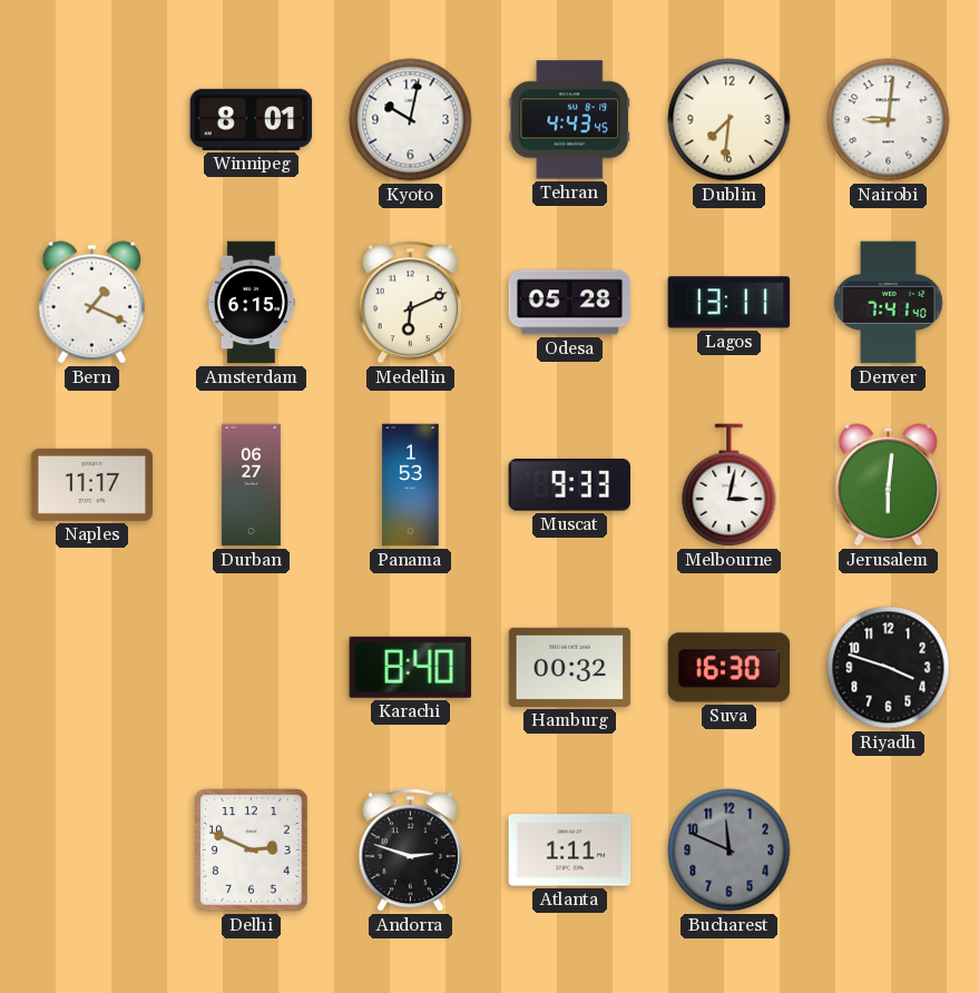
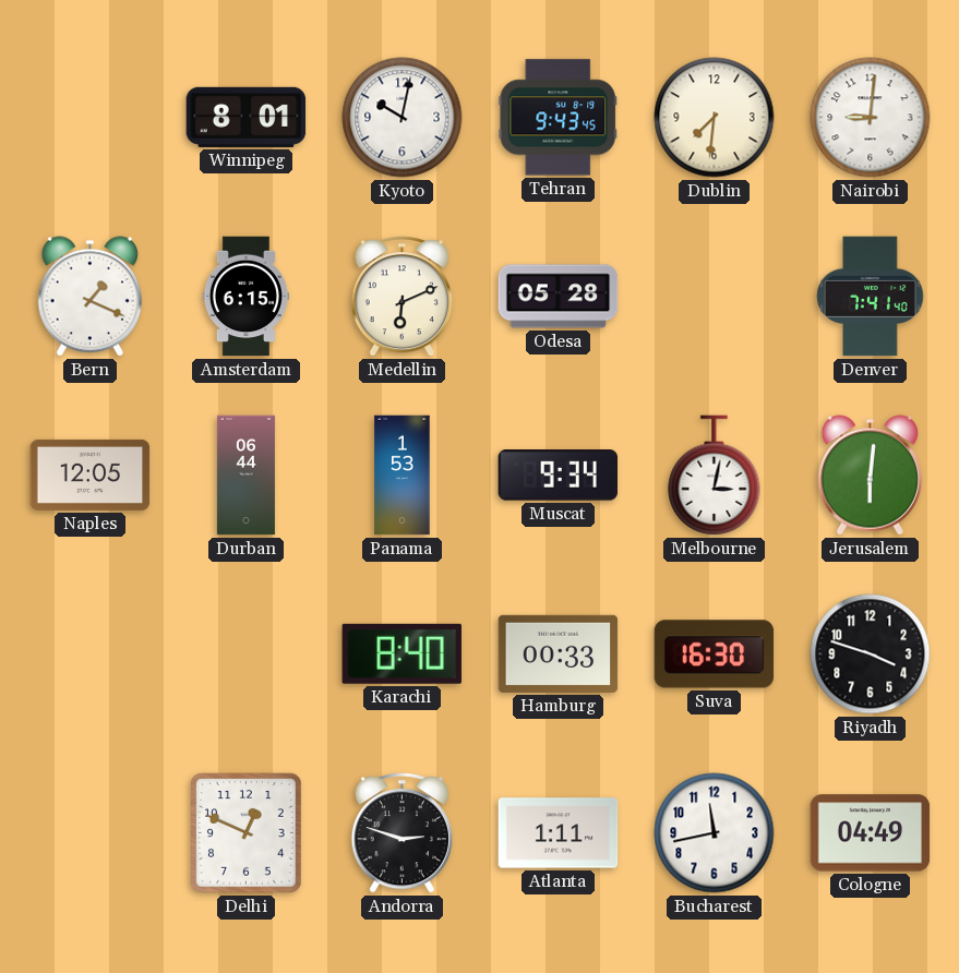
Tehran: 4:43 -> 9:43
Lagos: 13:11 -> none
Naples: 11:17 -> 12:05
Durban: 06:27 -> 06:44
Muscat: 9:33 -> 9:34
Hamburg: 00:32 -> 00:33
Delhi: 2:49 -> 12:49
Bucharest: 11:49 -> 11:43
Bucharest dial: grey -> white
Cologne: none -> 04:49
